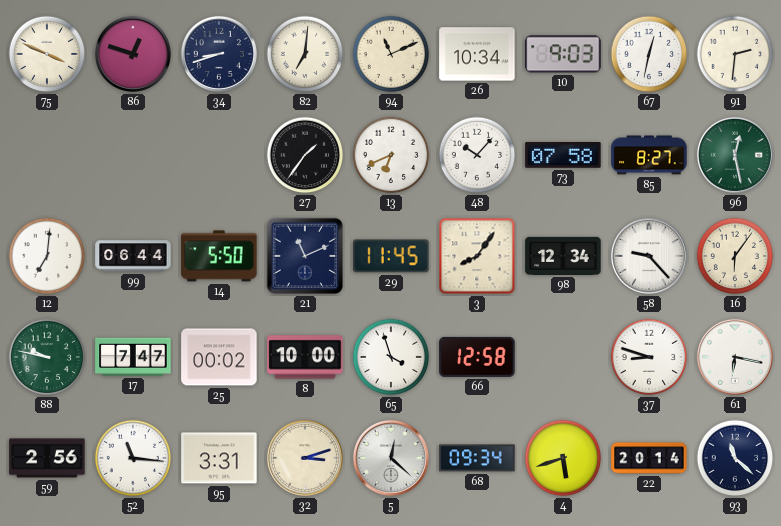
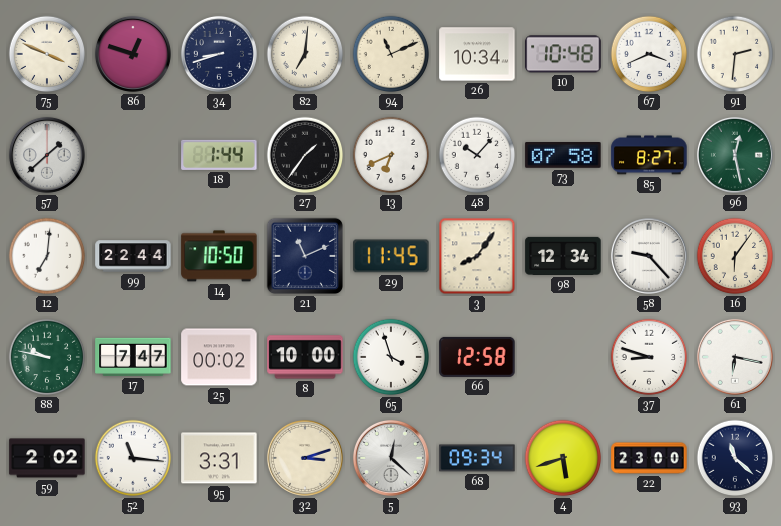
10: 9:03 -> 10:48
67: 12:32 -> 3:41
57: none -> 1:38
18: none -> 1:44
99: 06:44 -> 22:44
14: 5:50 -> 10:50
59: 2:56 -> 2:02
22: 20:14 -> 23:00
